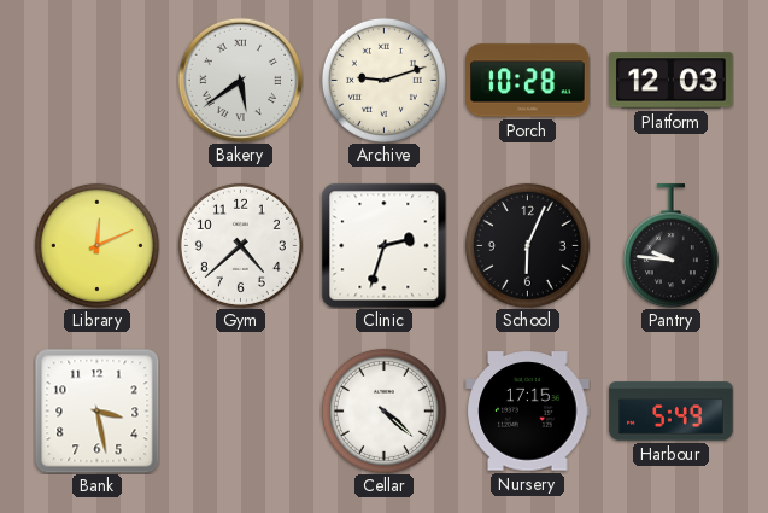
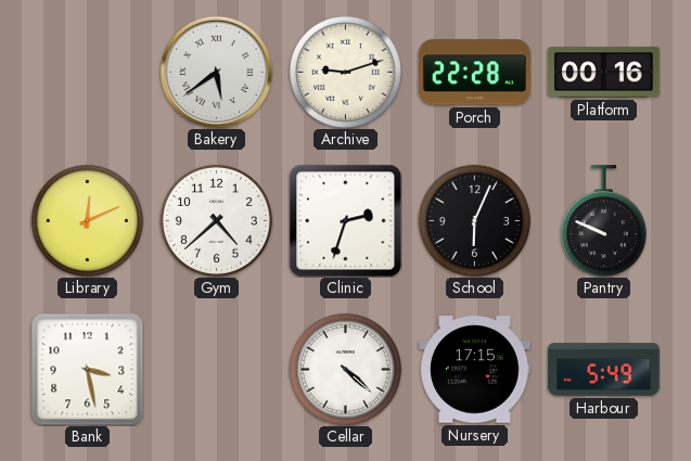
Porch: 10:28 -> 22:28
Platform: 12:03 -> 00:16
Pantry: 9:46 -> 9:49
